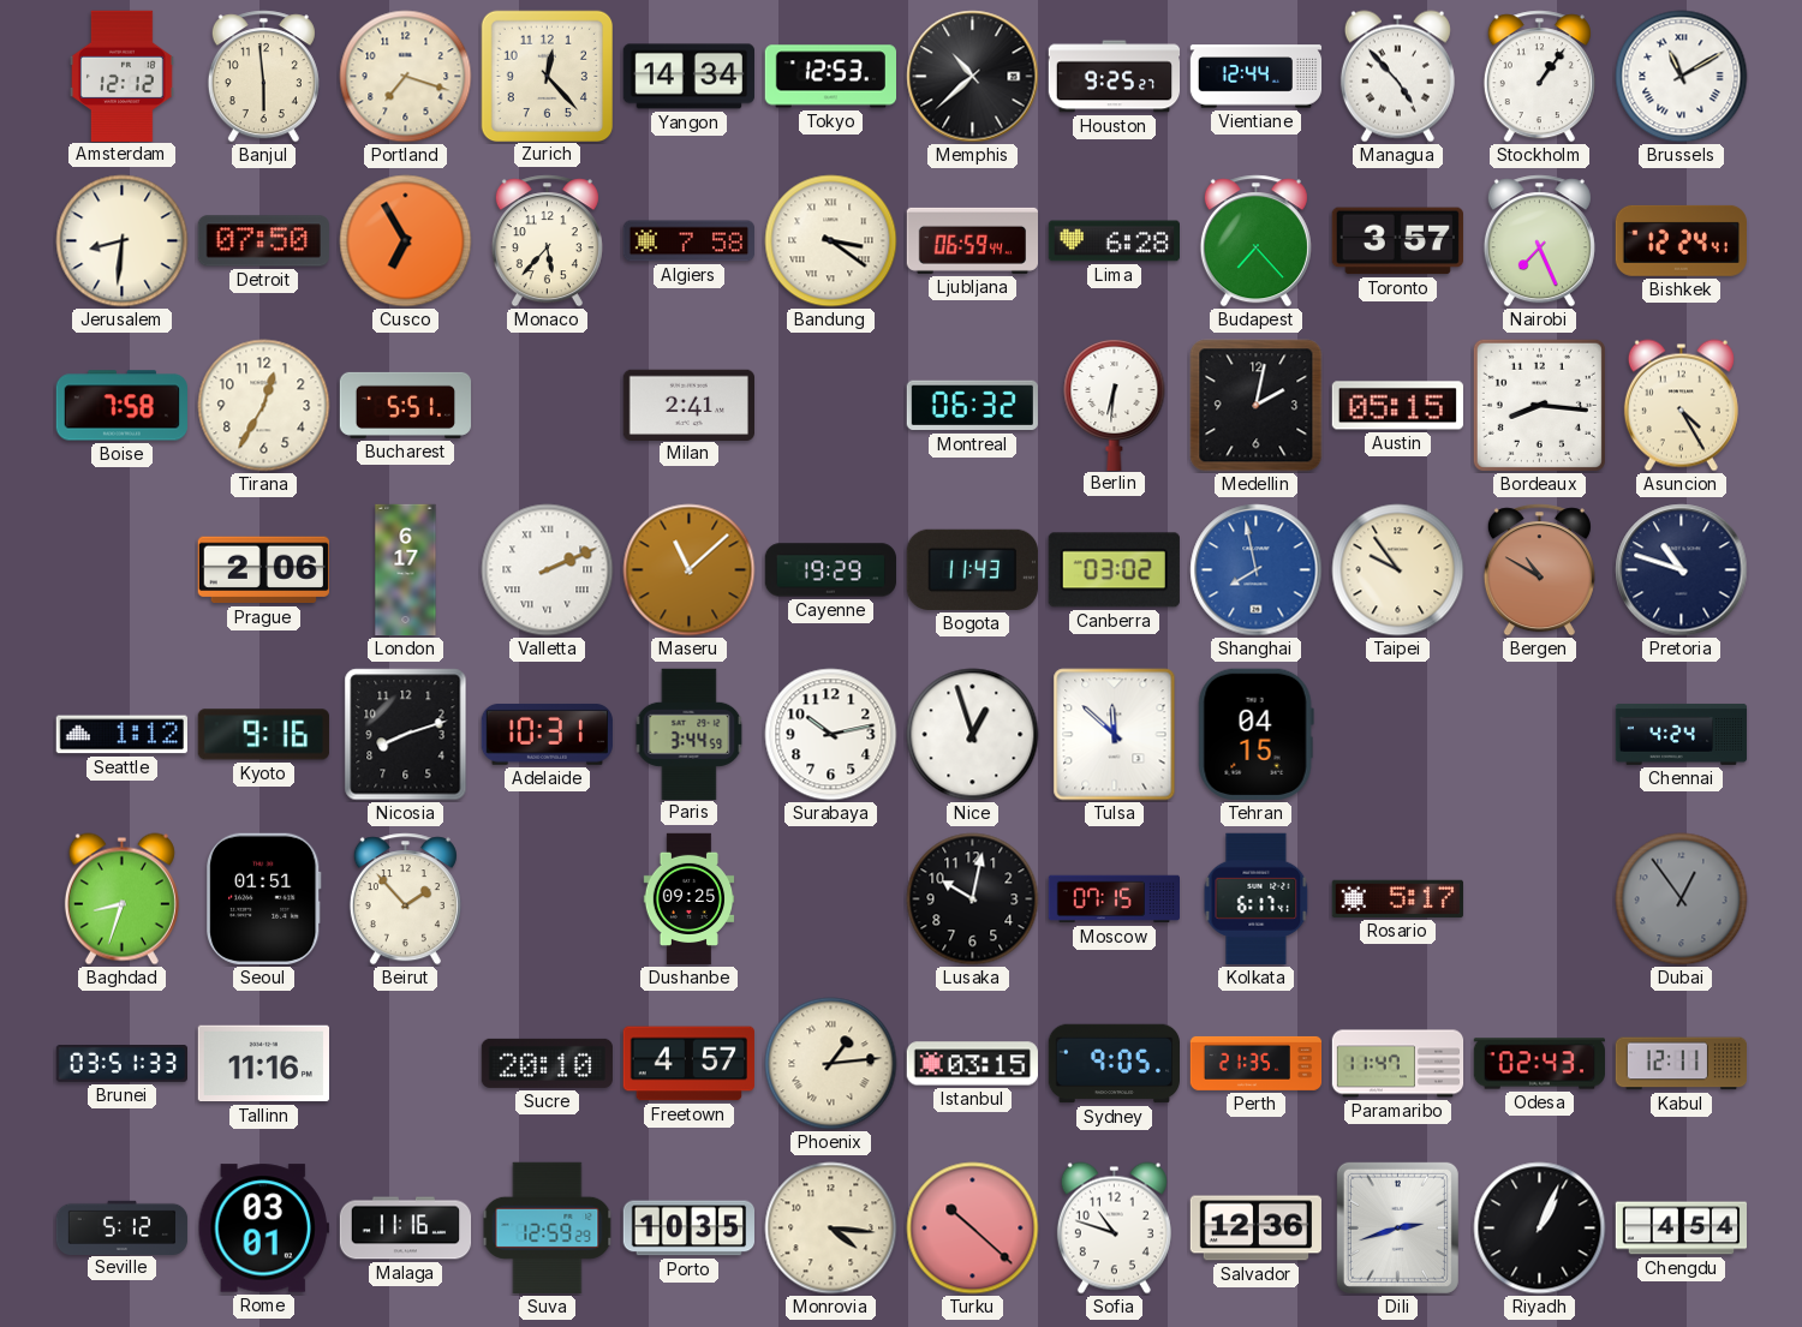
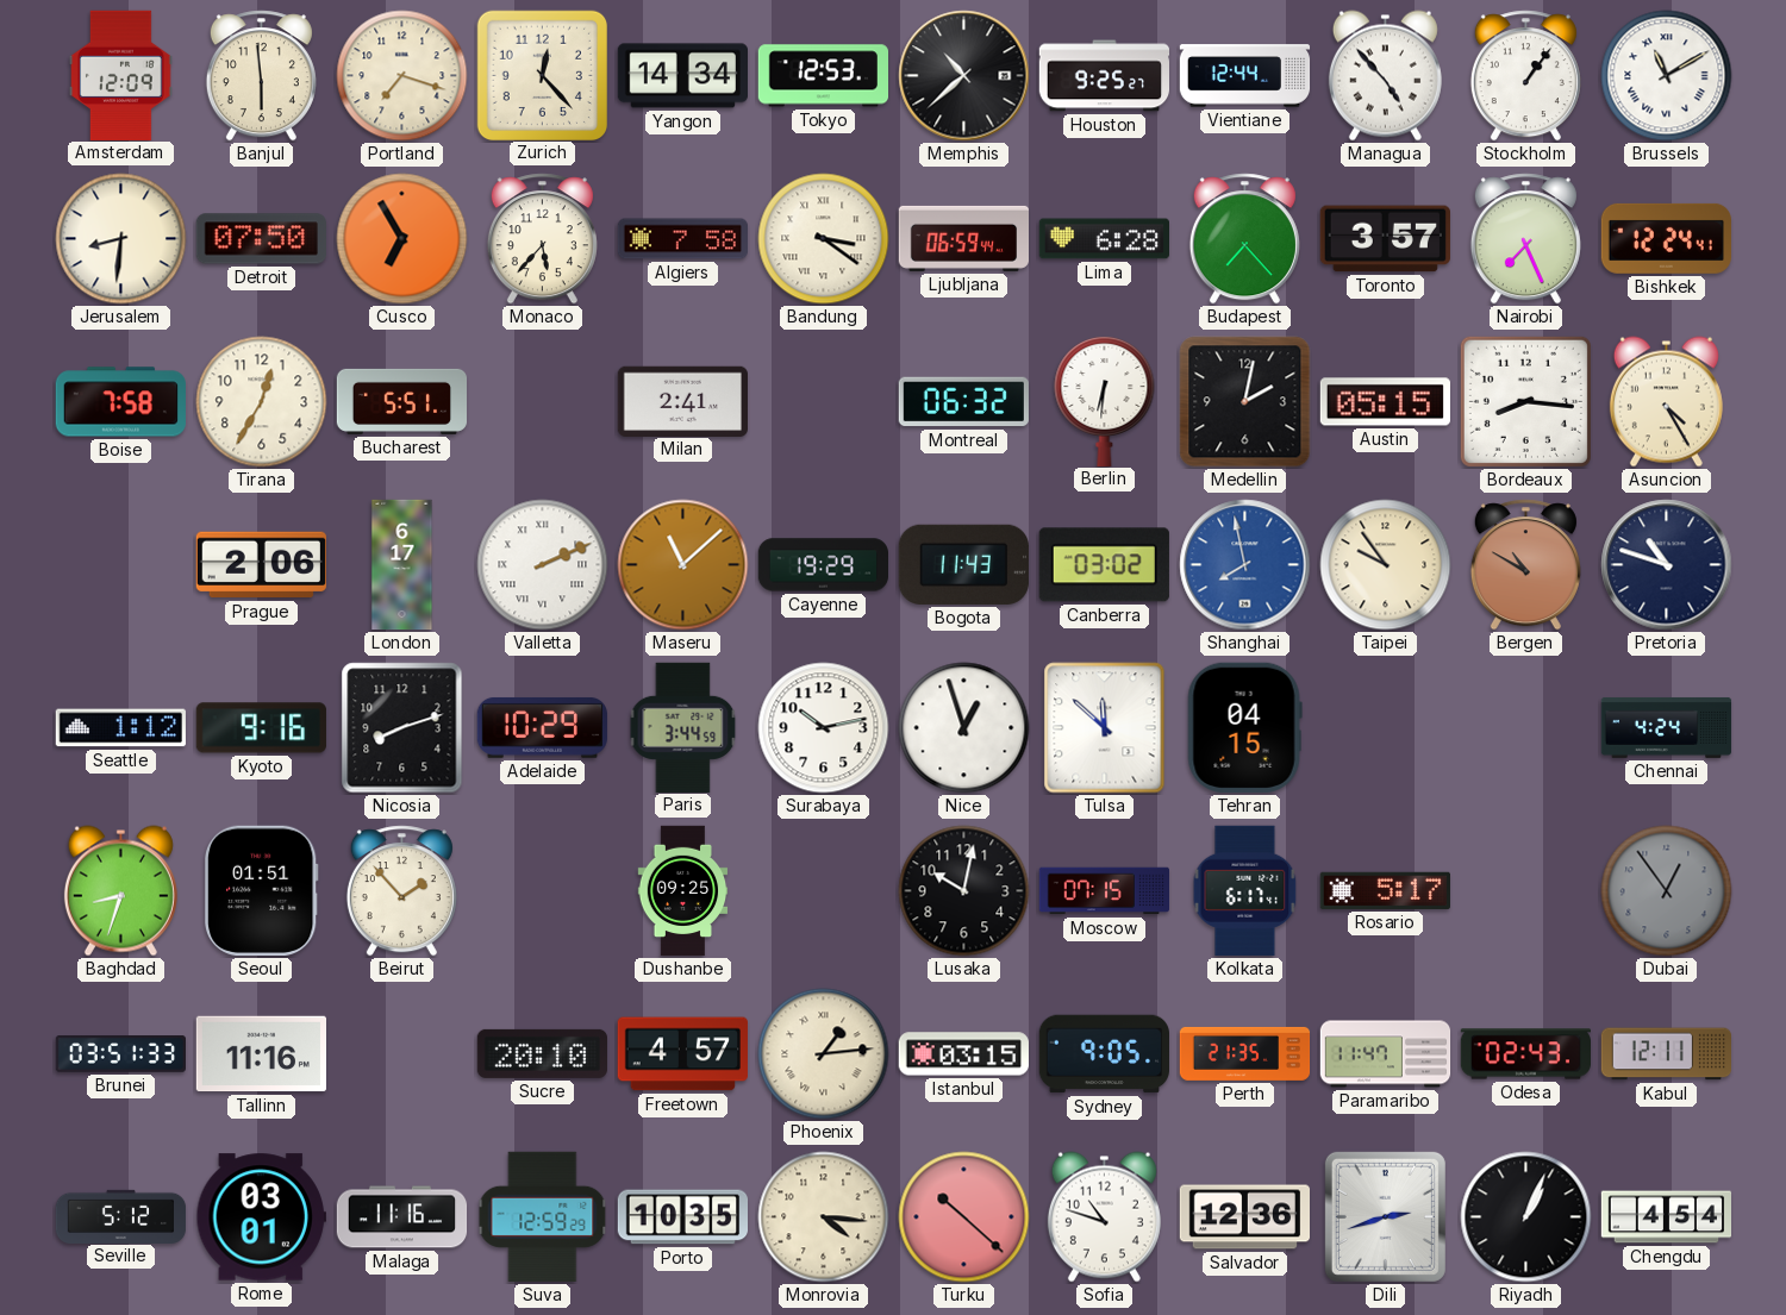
Amsterdam: 12:12 -> 12:09
Adelaide: 10:31 -> 10:29
